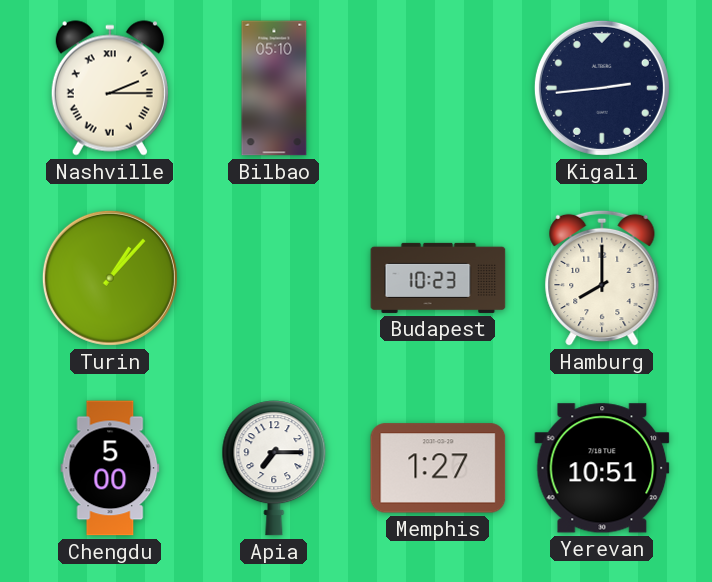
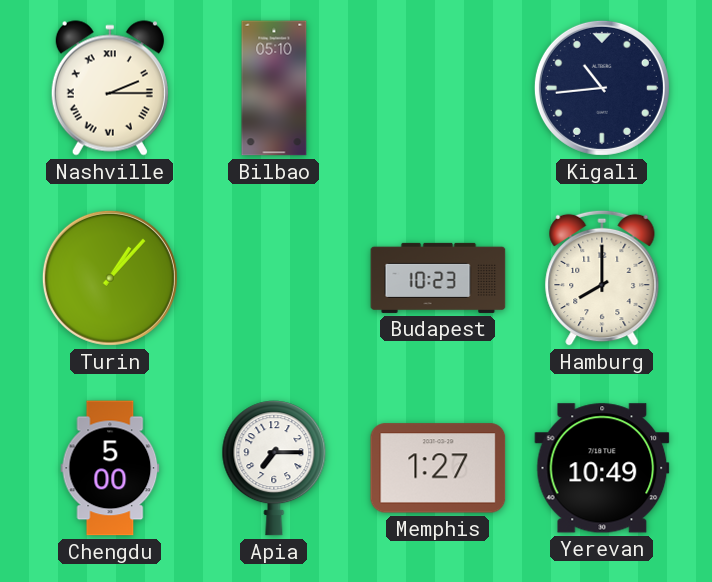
Kigali: 2:44 -> 10:44
Yerevan: 10:51 -> 10:49
